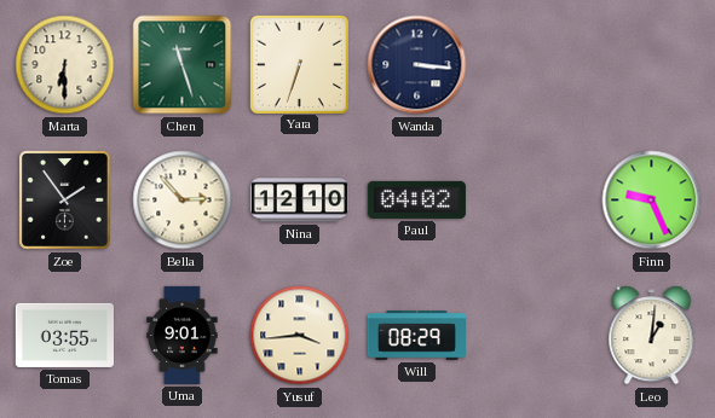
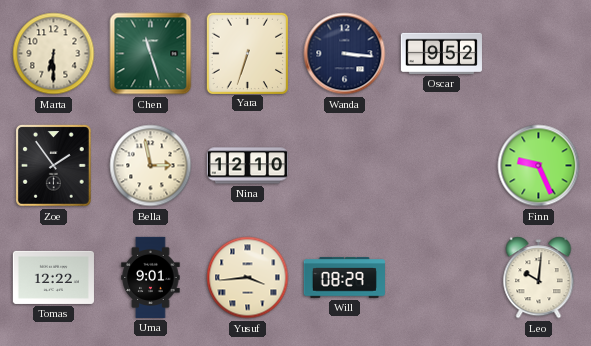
Oscar: none -> 9:52
Bella: 2:53 -> 2:58
Paul: 04:02 -> none
Tomas: 03:55 -> 12:22
Leo: 1:01 -> 10:01
